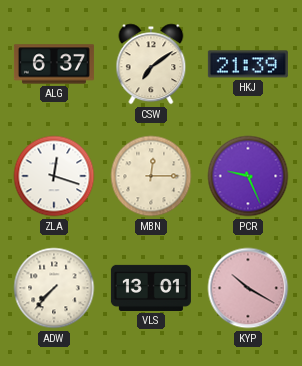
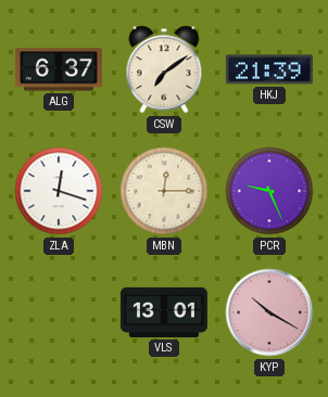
ADW: 7:37 -> none
